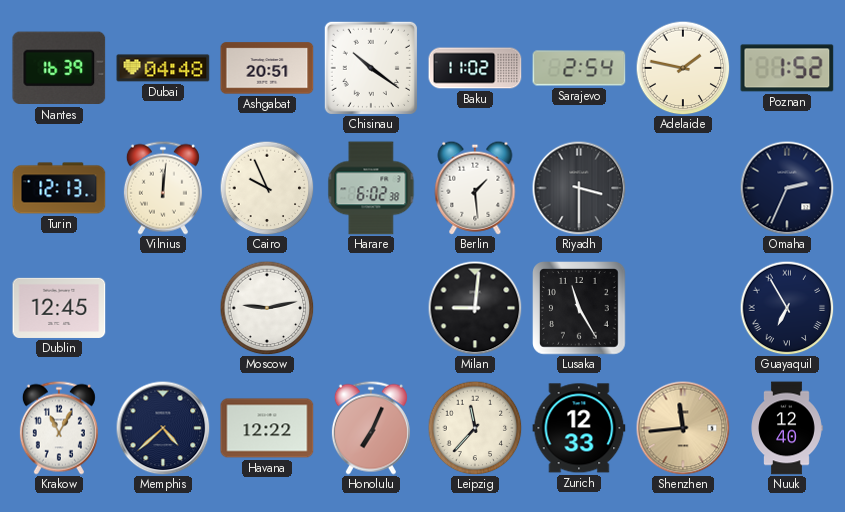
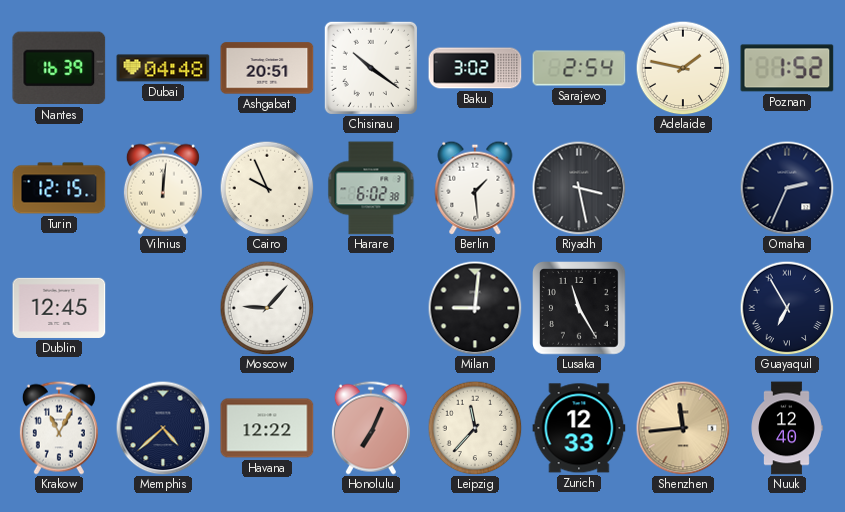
Baku: 11:02 -> 3:02
Turin: 12:13 -> 12:15
Riyadh: 3:30 -> 3:28
Moscow: 9:13 -> 9:07
